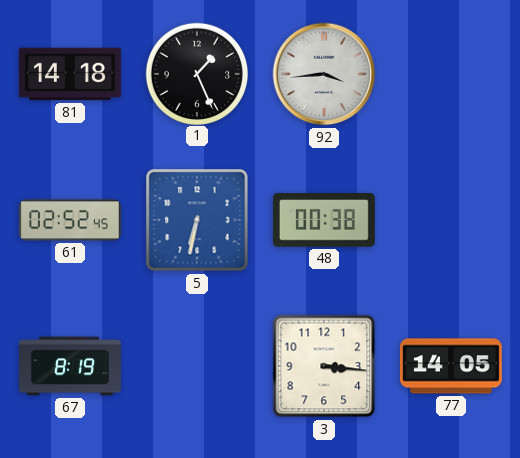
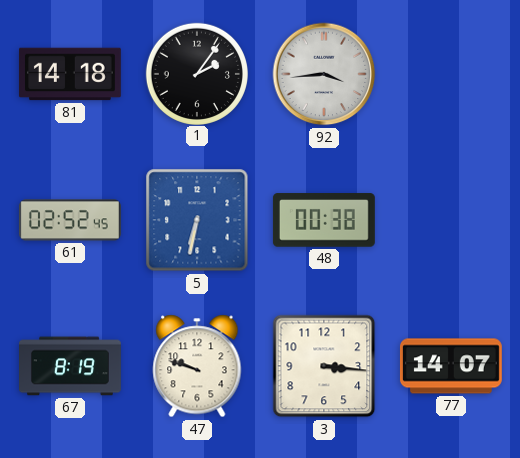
1: 1:26 -> 2:06
47: none -> 9:48
77: 14:05 -> 14:07
